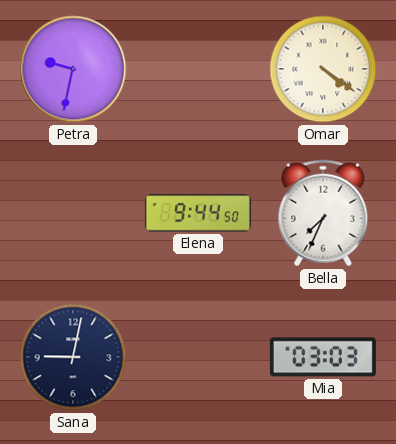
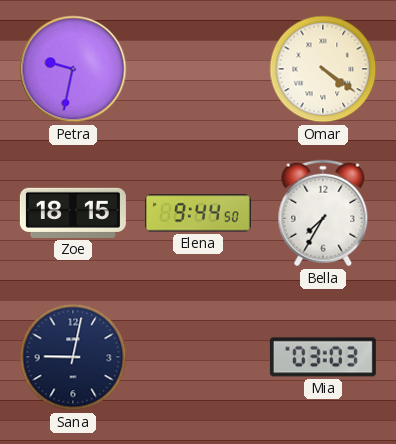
Zoe: none -> 18:15
Bella: 7:34 -> 7:35
